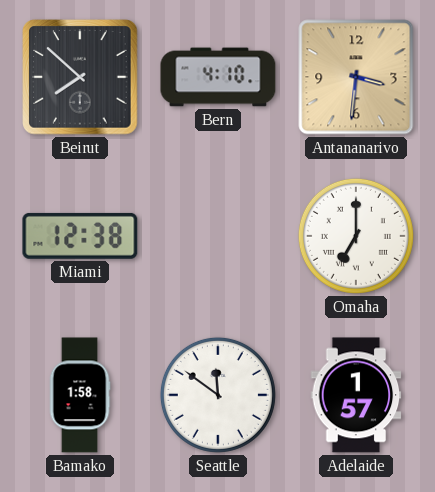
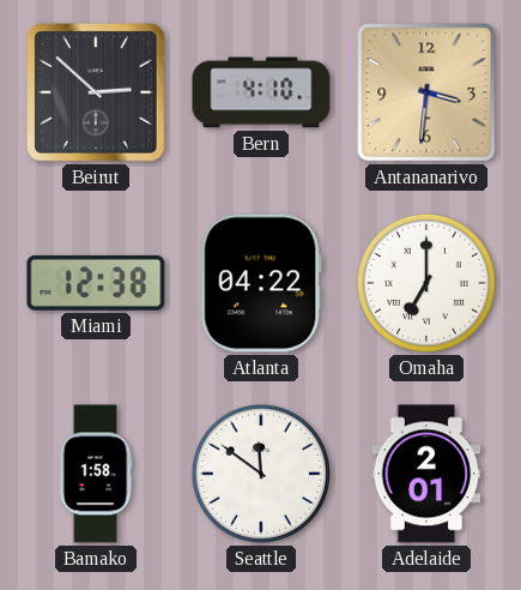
Beirut: 7:52 -> 2:52
Atlanta: none -> 04:22
Adelaide: 1:57 -> 2:01
